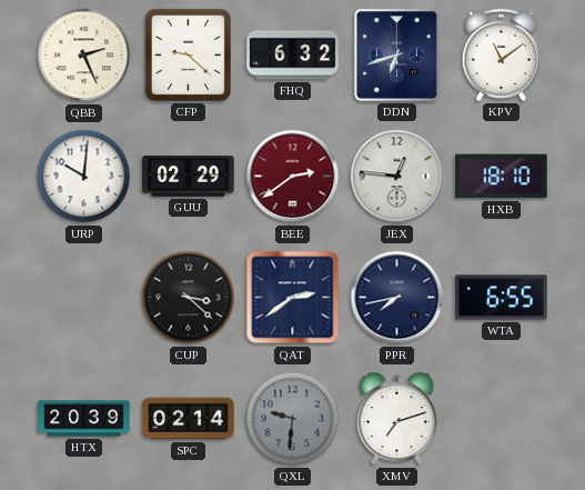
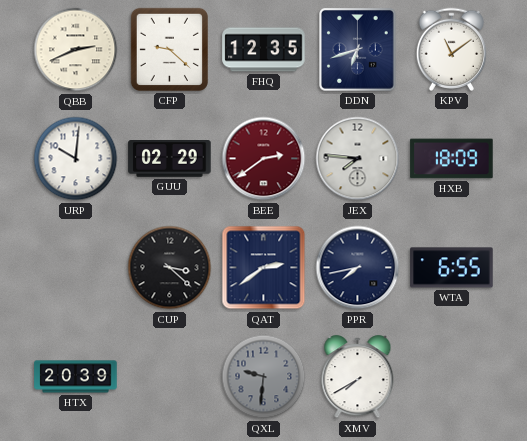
QBB: 2:26 -> 2:41
FHQ: 6:32 -> 12:35
JEX: 12:46 -> 7:46
HXB: 18:10 -> 18:09
SPC: 02:14 -> none
XMV: 7:12 -> 7:40
